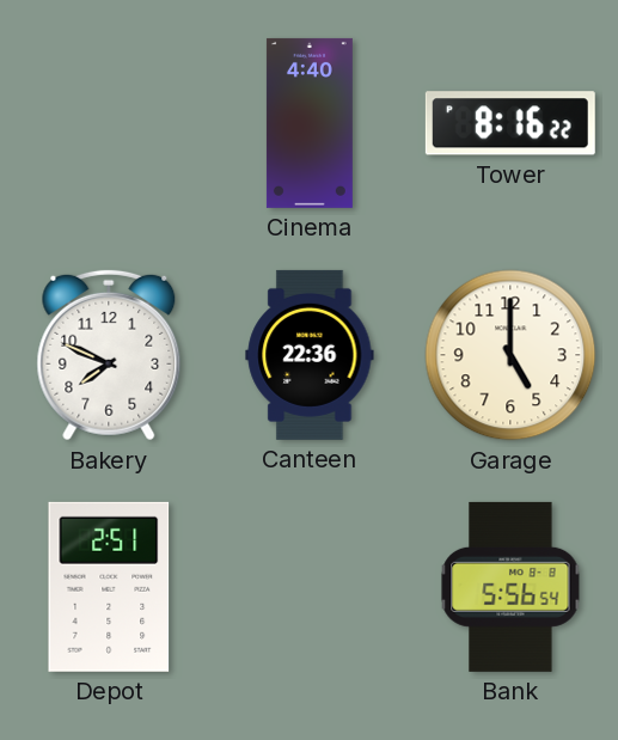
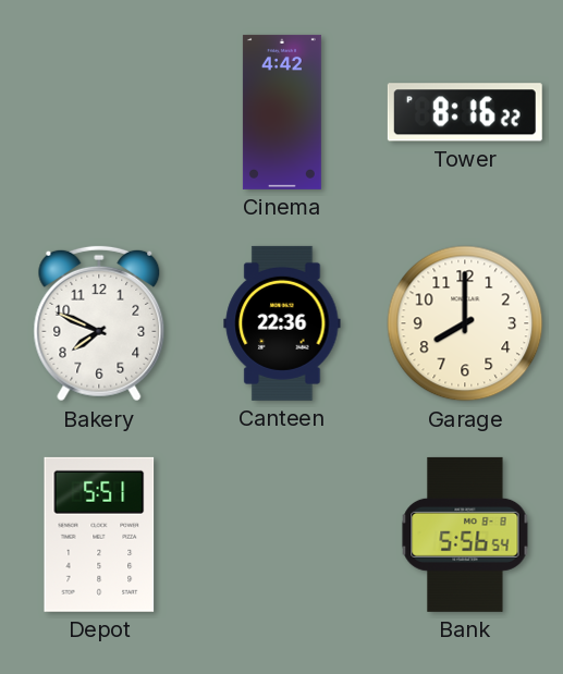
Cinema: 4:40 -> 4:42
Garage: 5:00 -> 8:00
Depot: 2:51 -> 5:51
